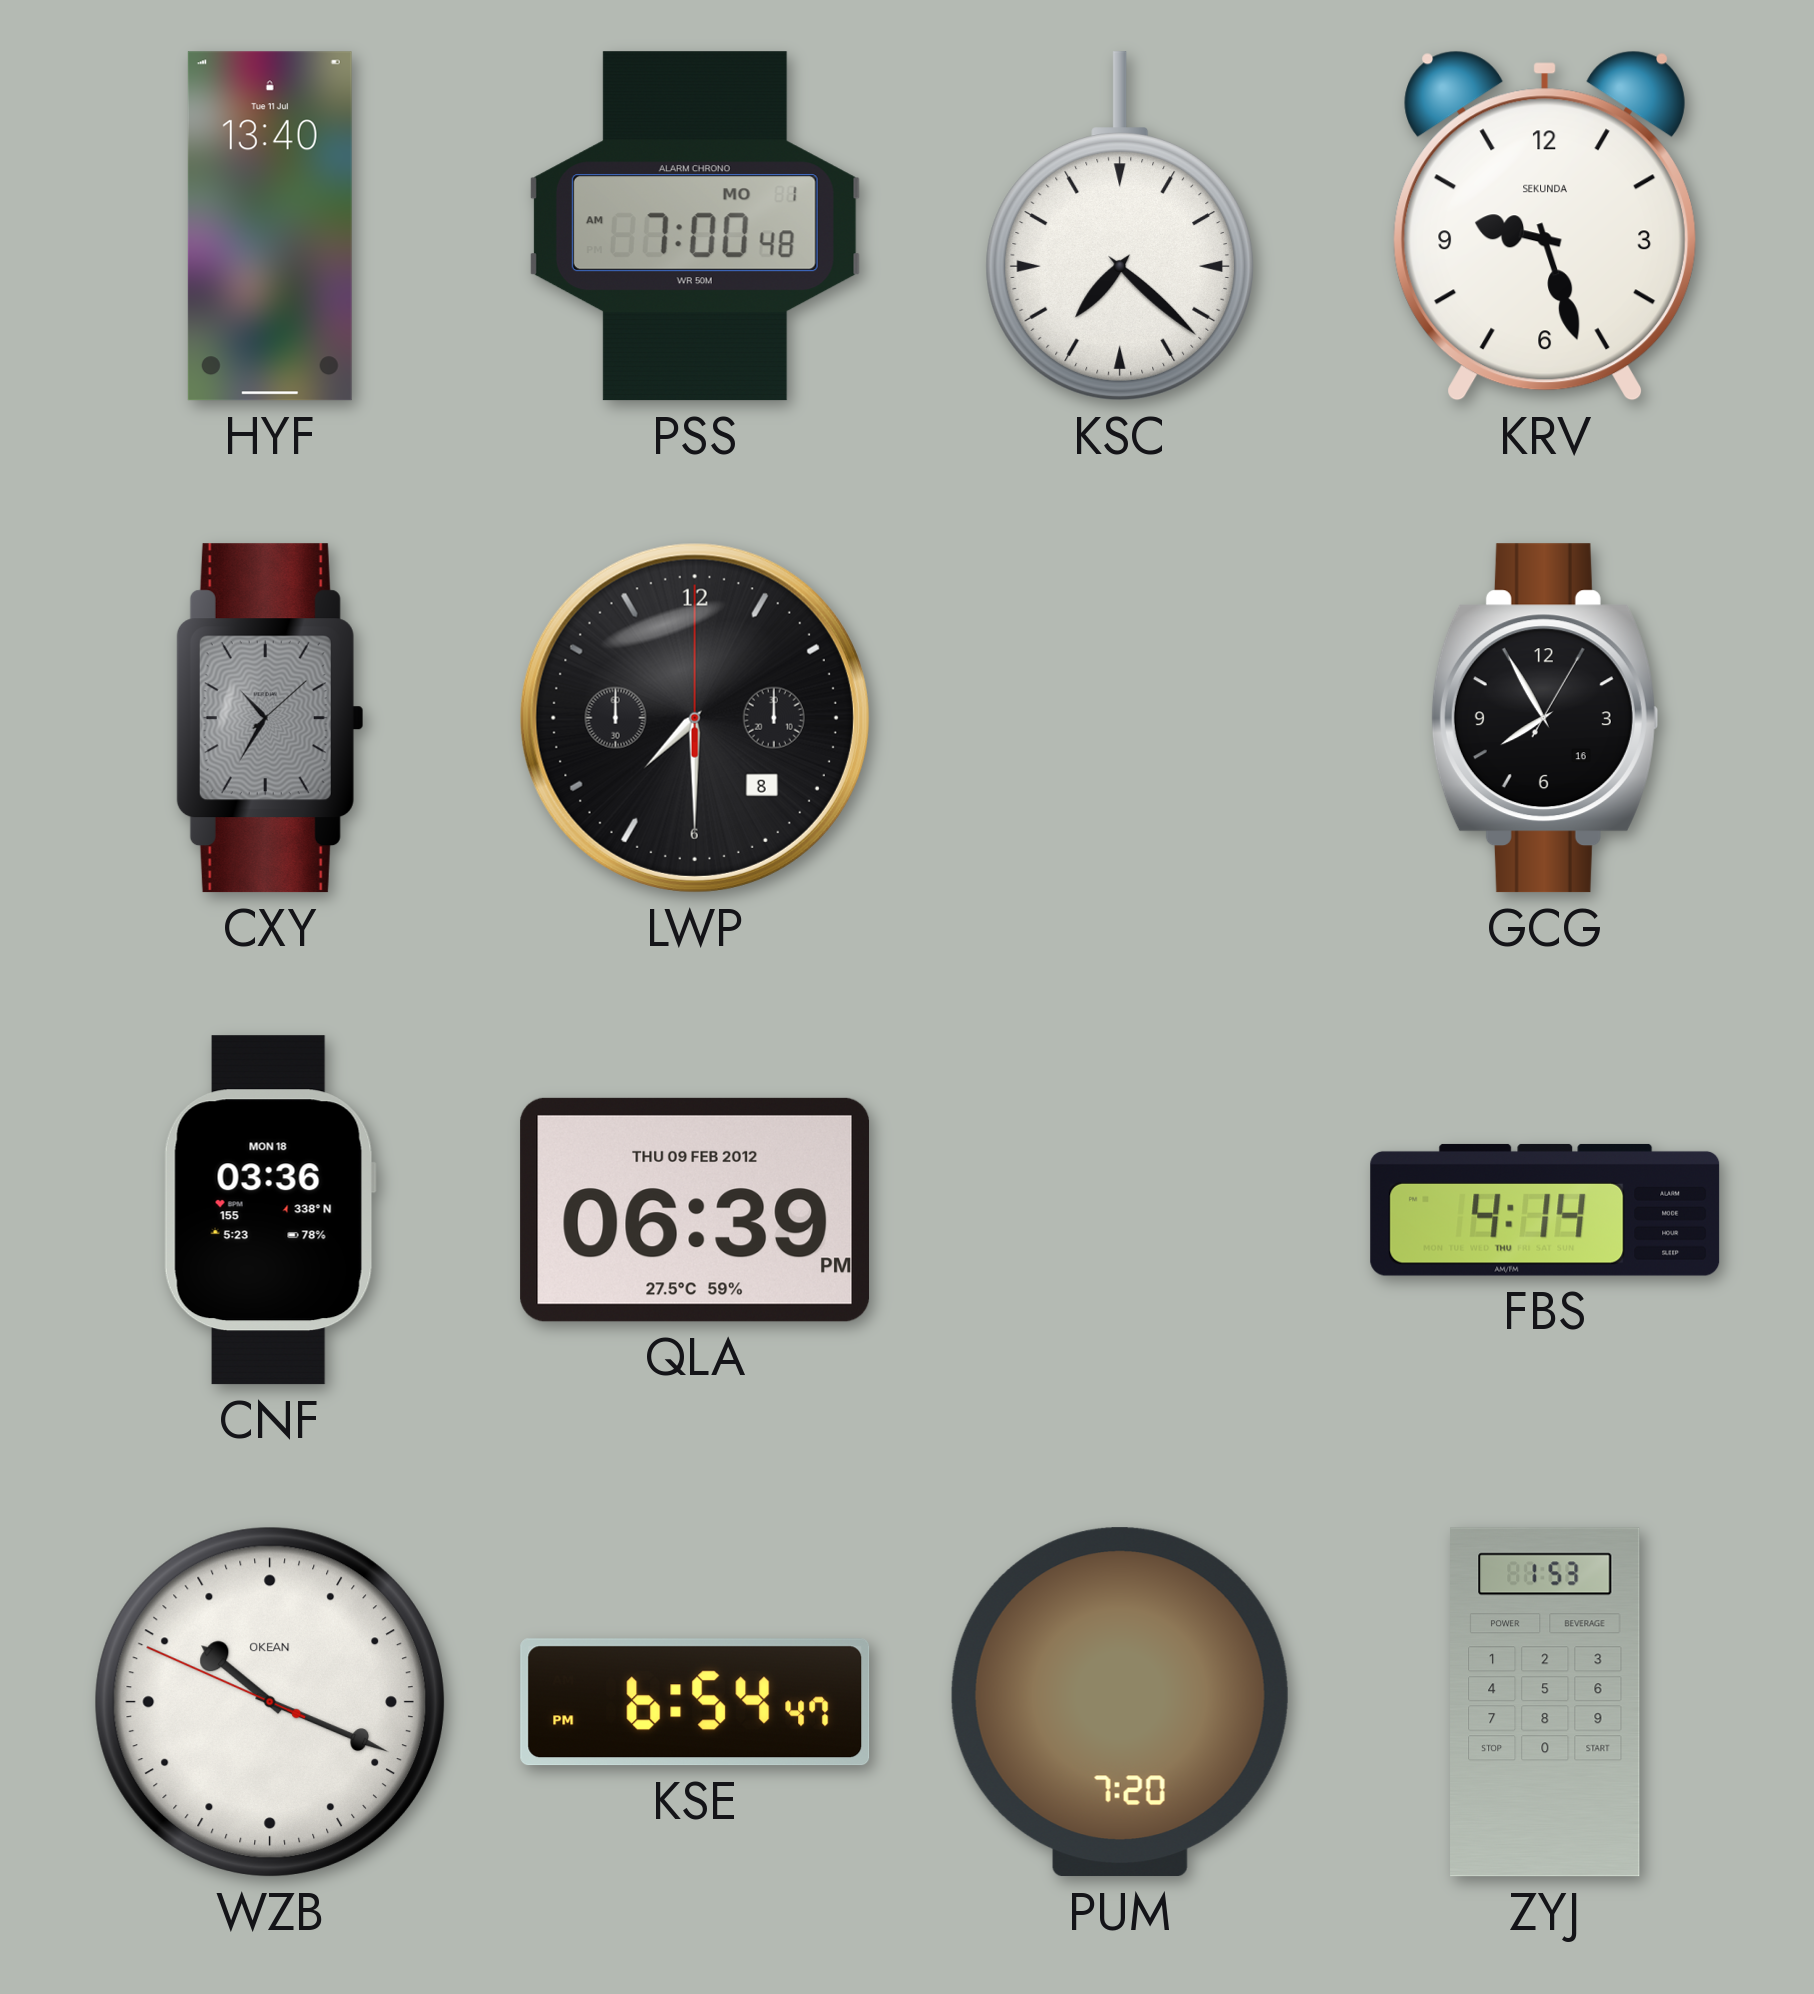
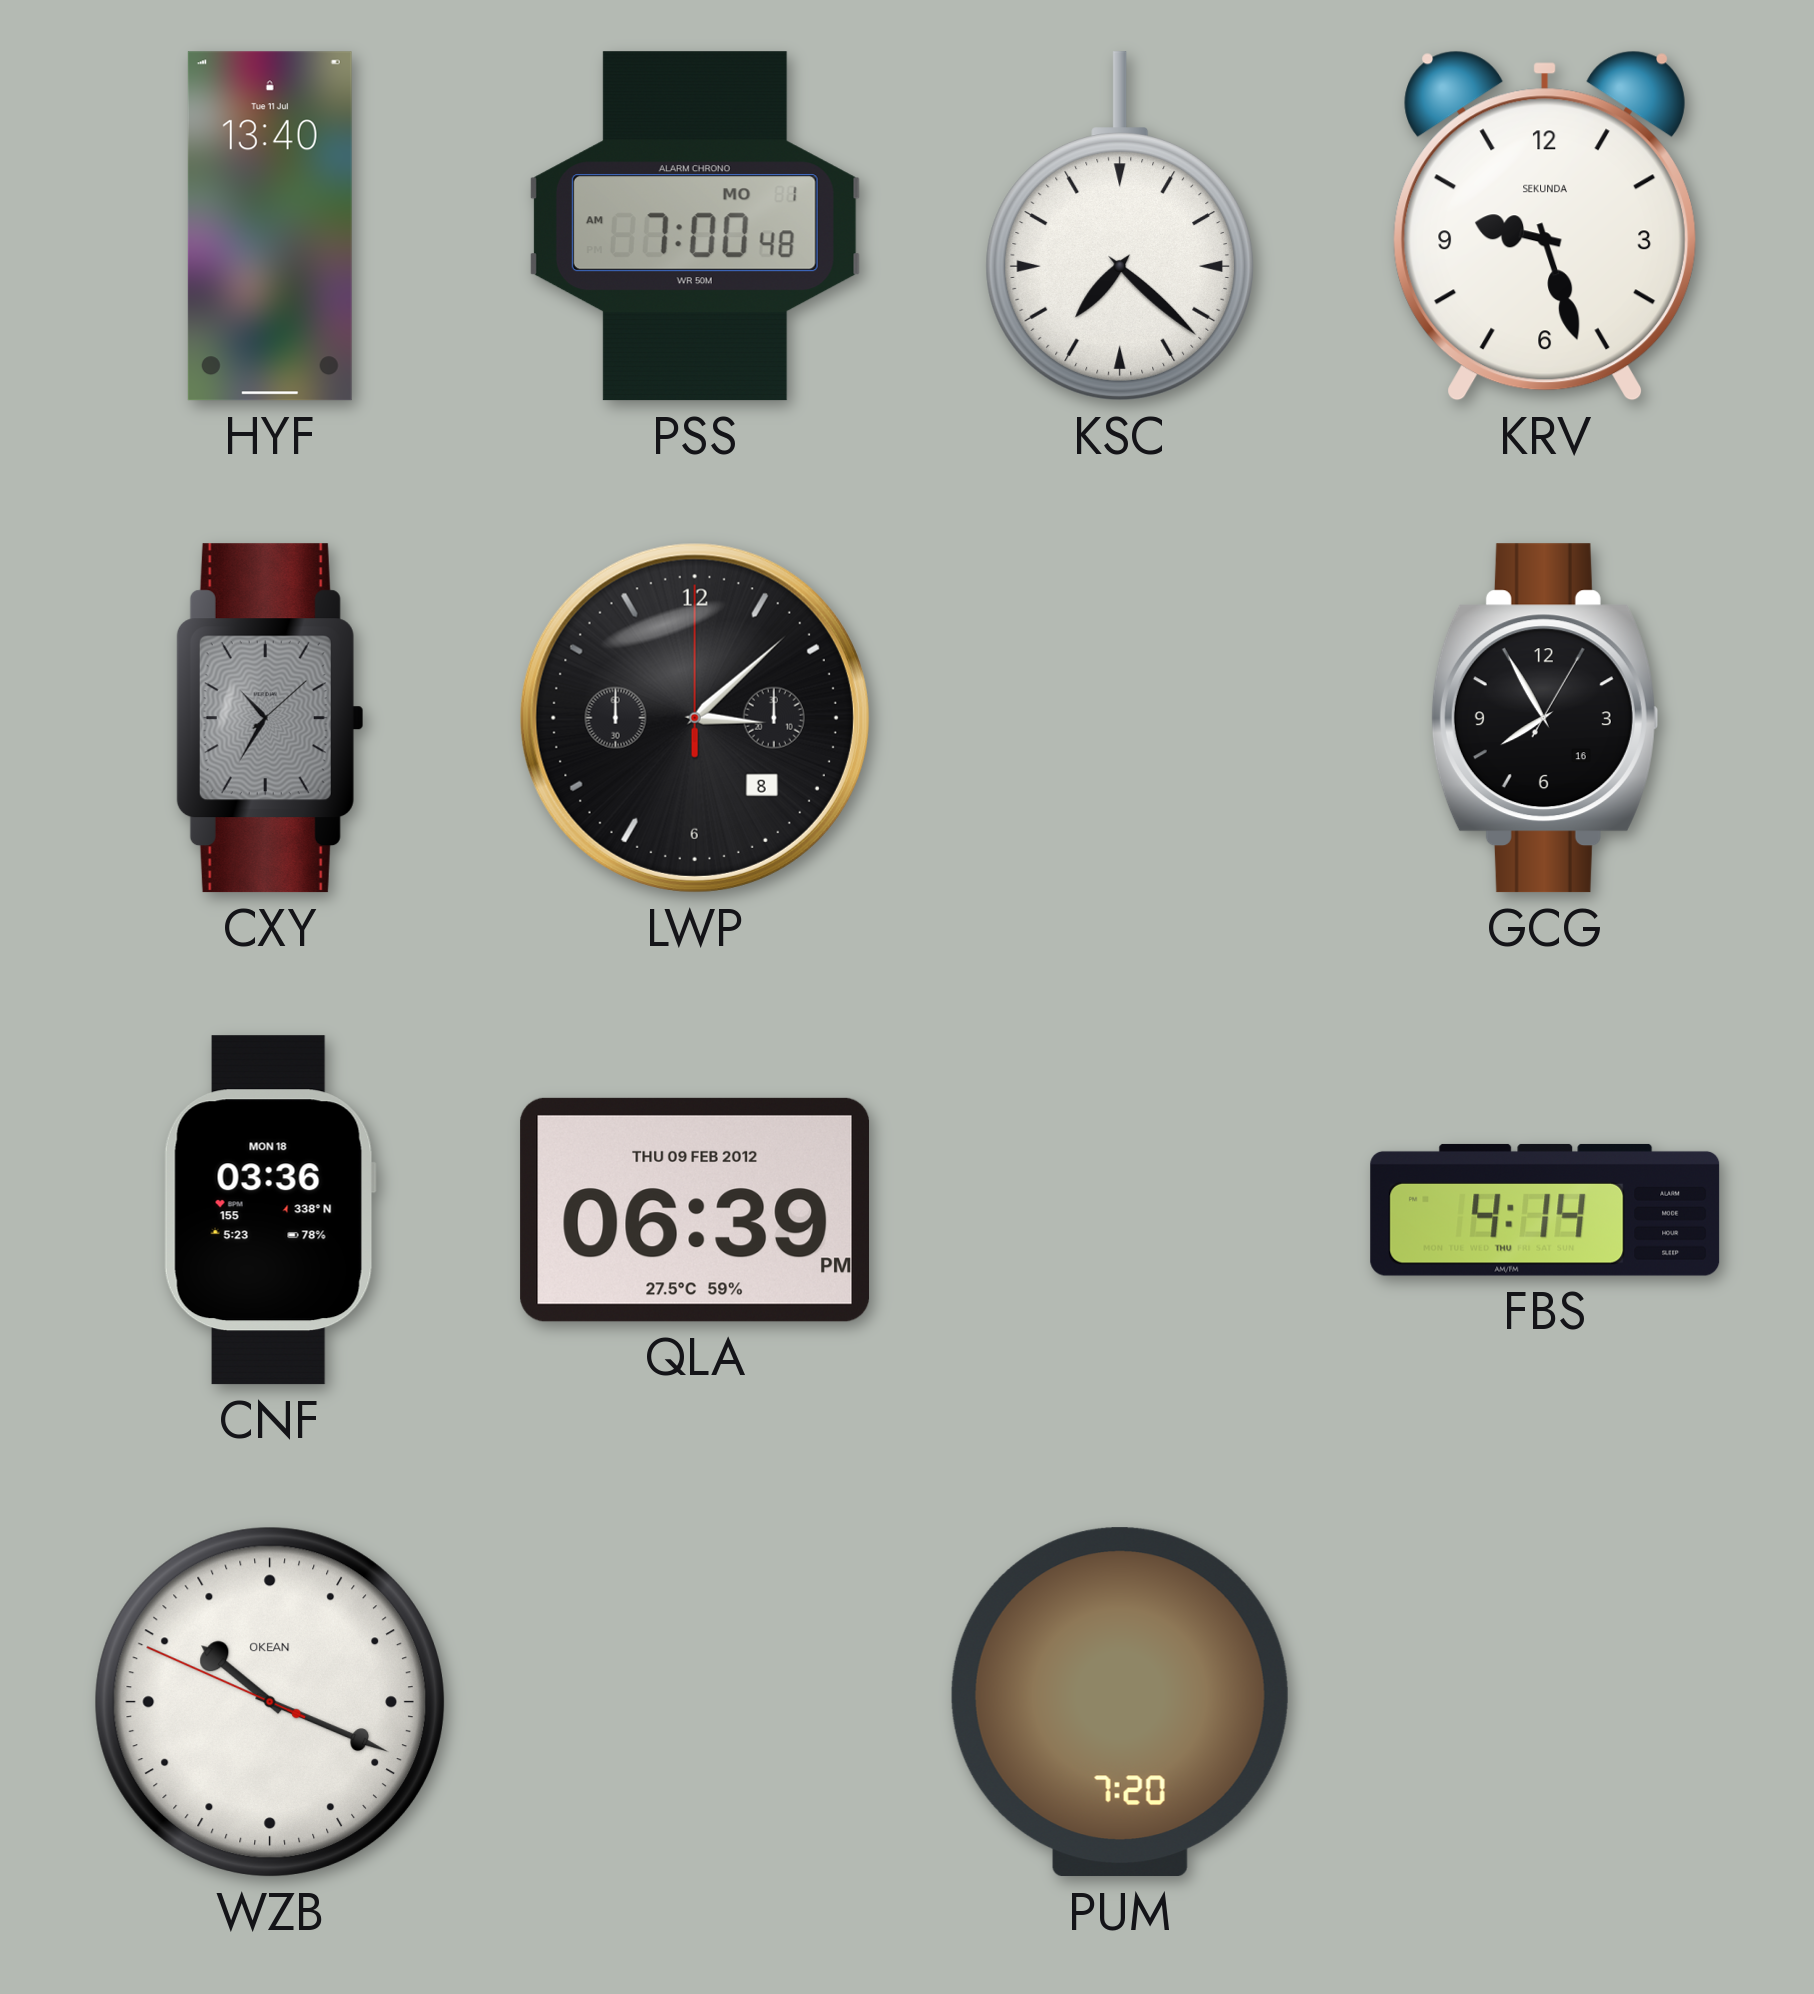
LWP: 7:30 -> 3:08
KSE: 6:54 -> none
ZYJ: 1:53 -> none
